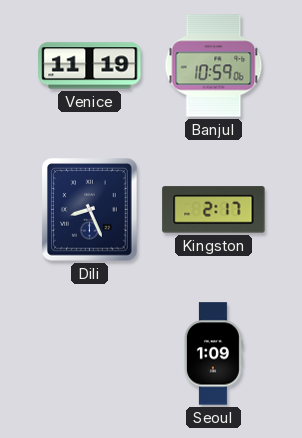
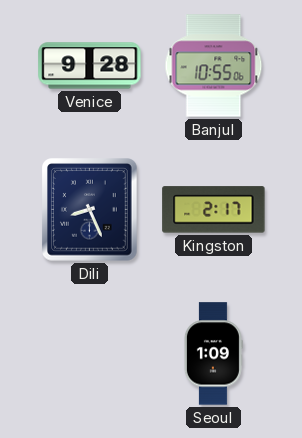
Venice: 11:19 -> 9:28
Banjul: 10:59 -> 10:55
